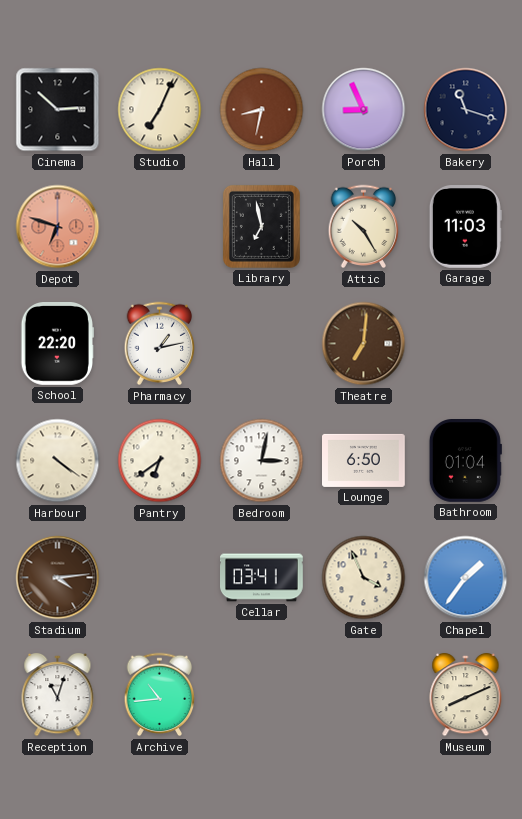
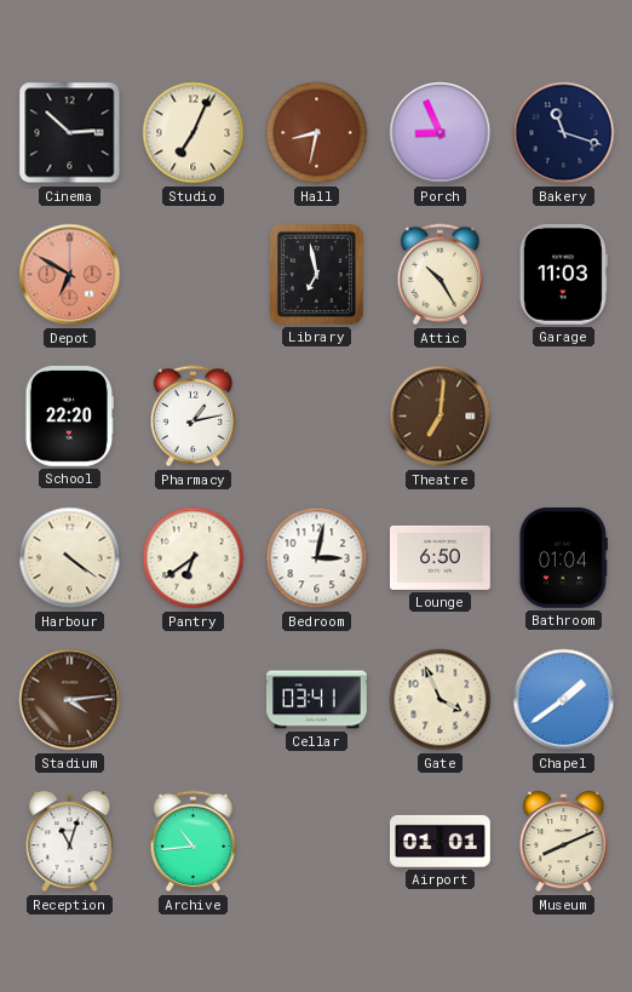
Depot: 6:48 -> 6:50
Chapel: 1:36 -> 1:39
Airport: none -> 01:01
